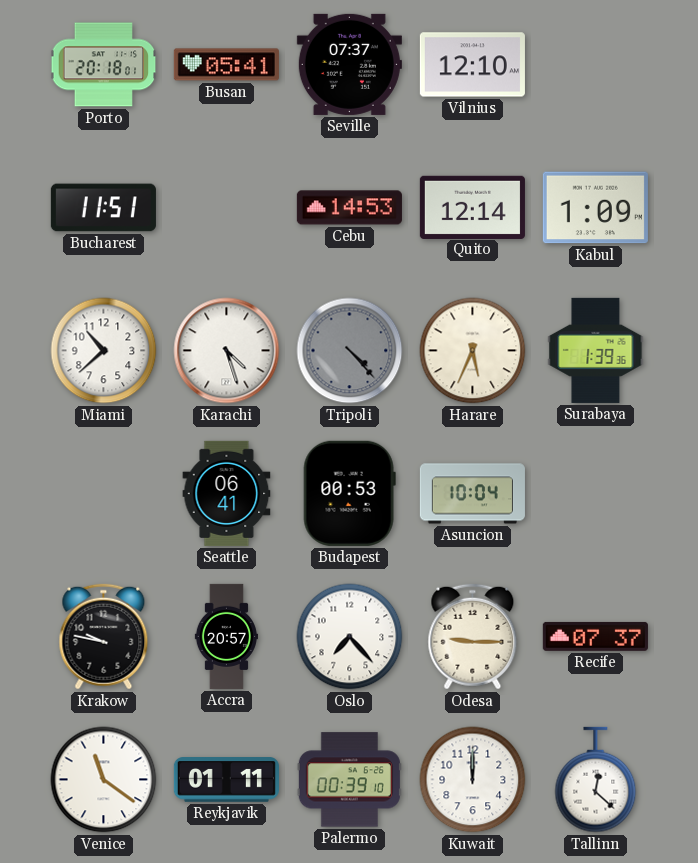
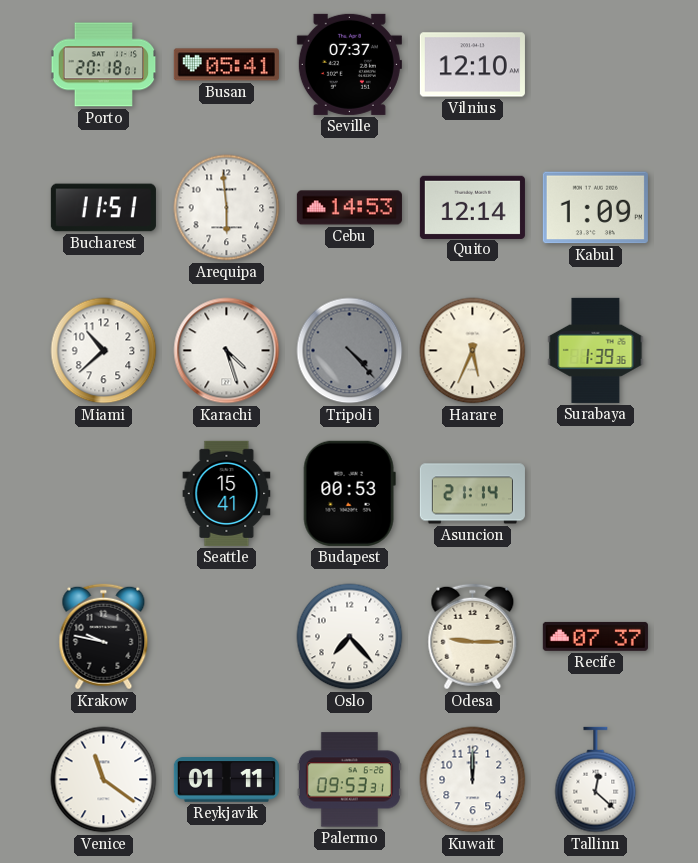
Arequipa: none -> 5:59
Seattle: 06:41 -> 15:41
Asuncion: 10:04 -> 21:14
Accra: 20:57 -> none
Palermo: 00:39 -> 09:53
